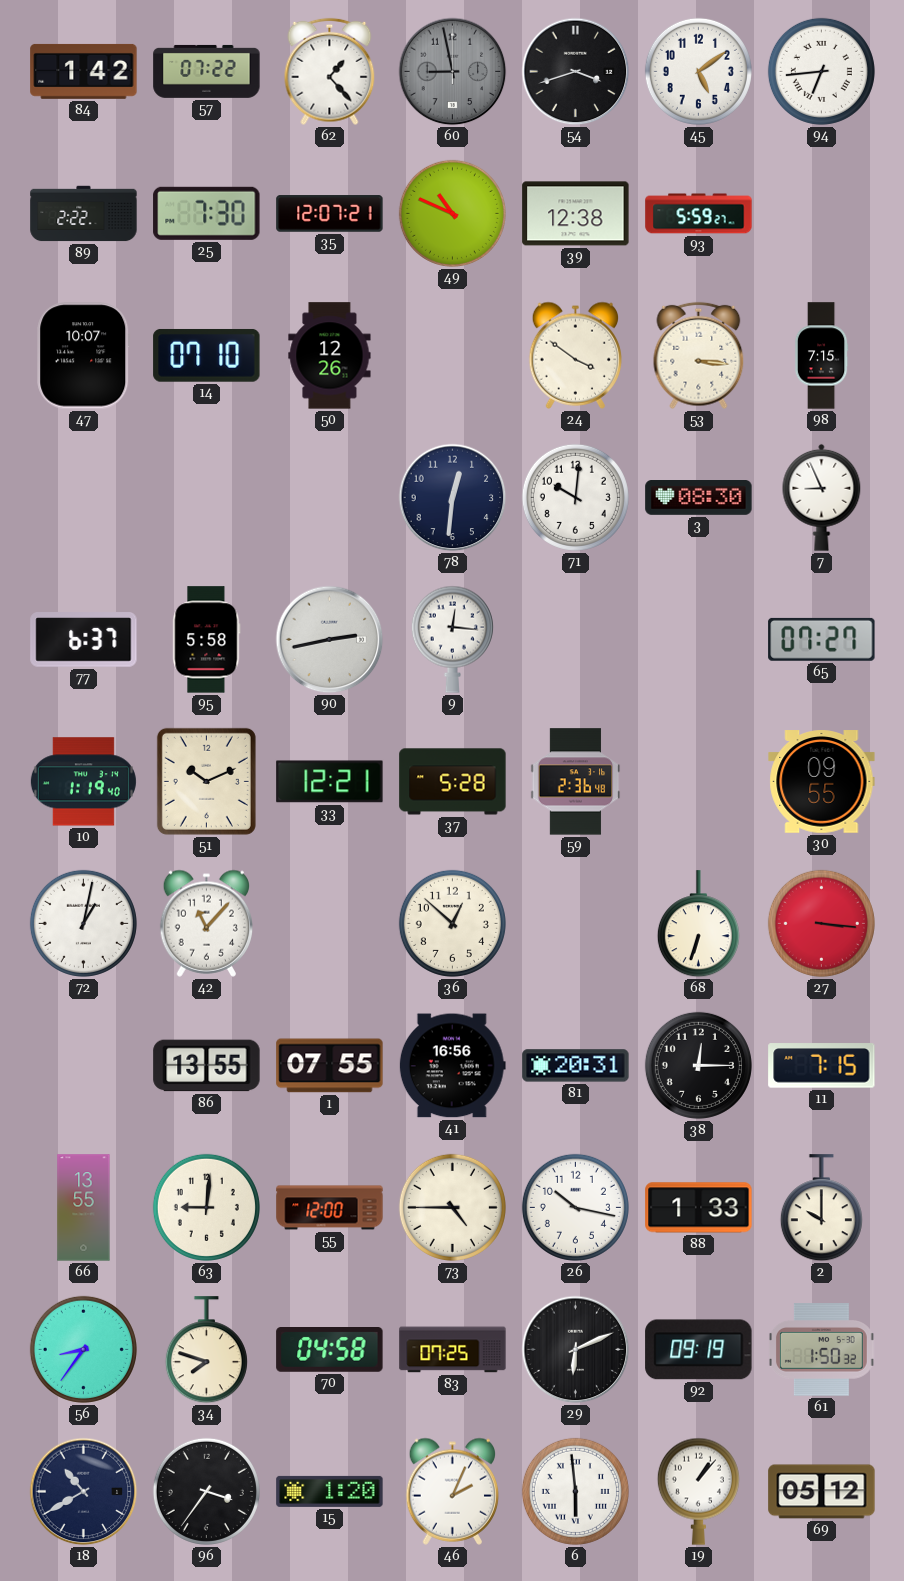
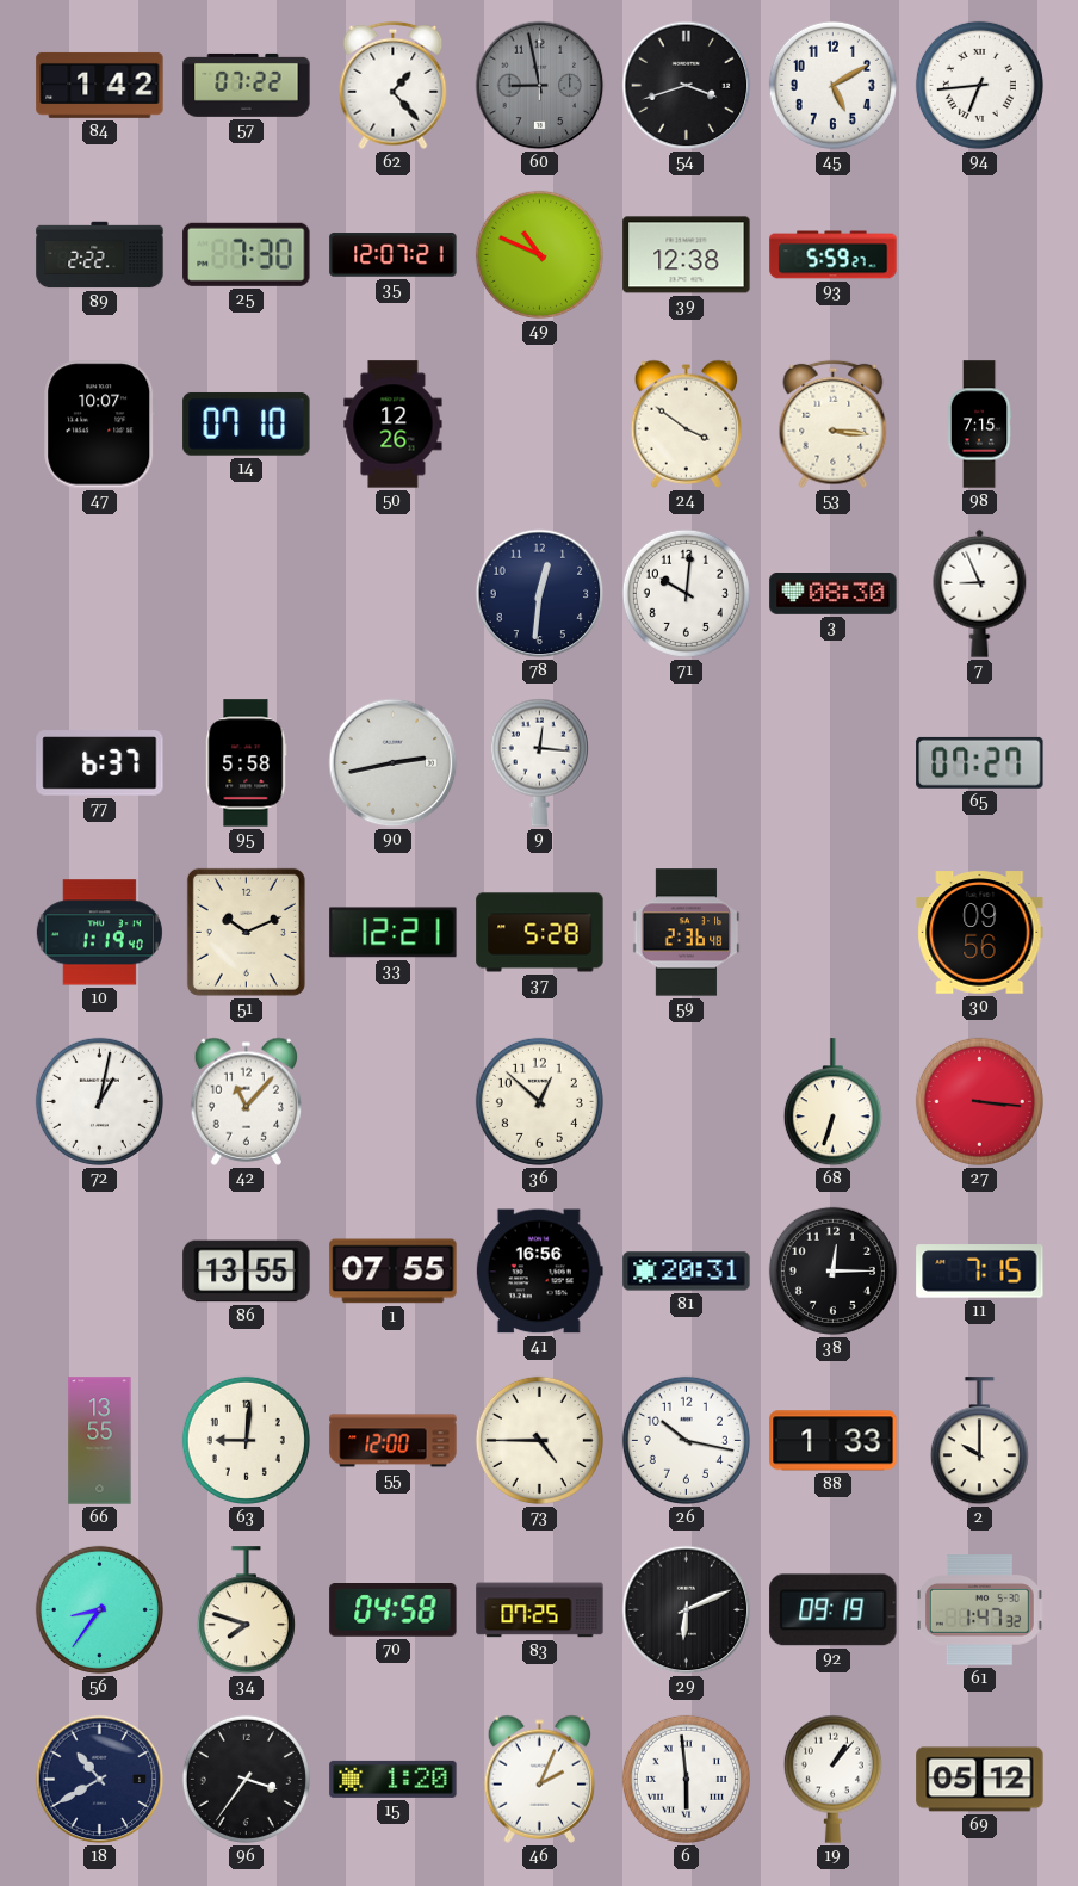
45: 5:09 -> 5:10
30: 09:55 -> 09:56
61: 1:50 -> 1:47
